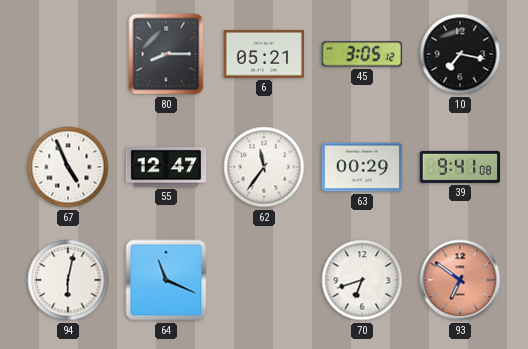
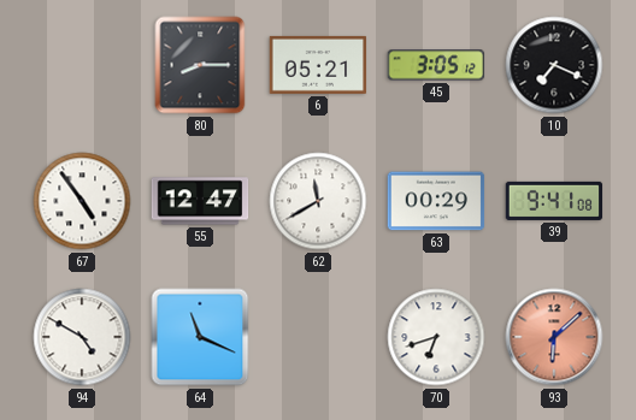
10: 7:17 -> 7:19
67: 4:56 -> 4:54
62: 11:36 -> 11:40
94: 6:02 -> 4:50
93: 6:51 -> 6:08
